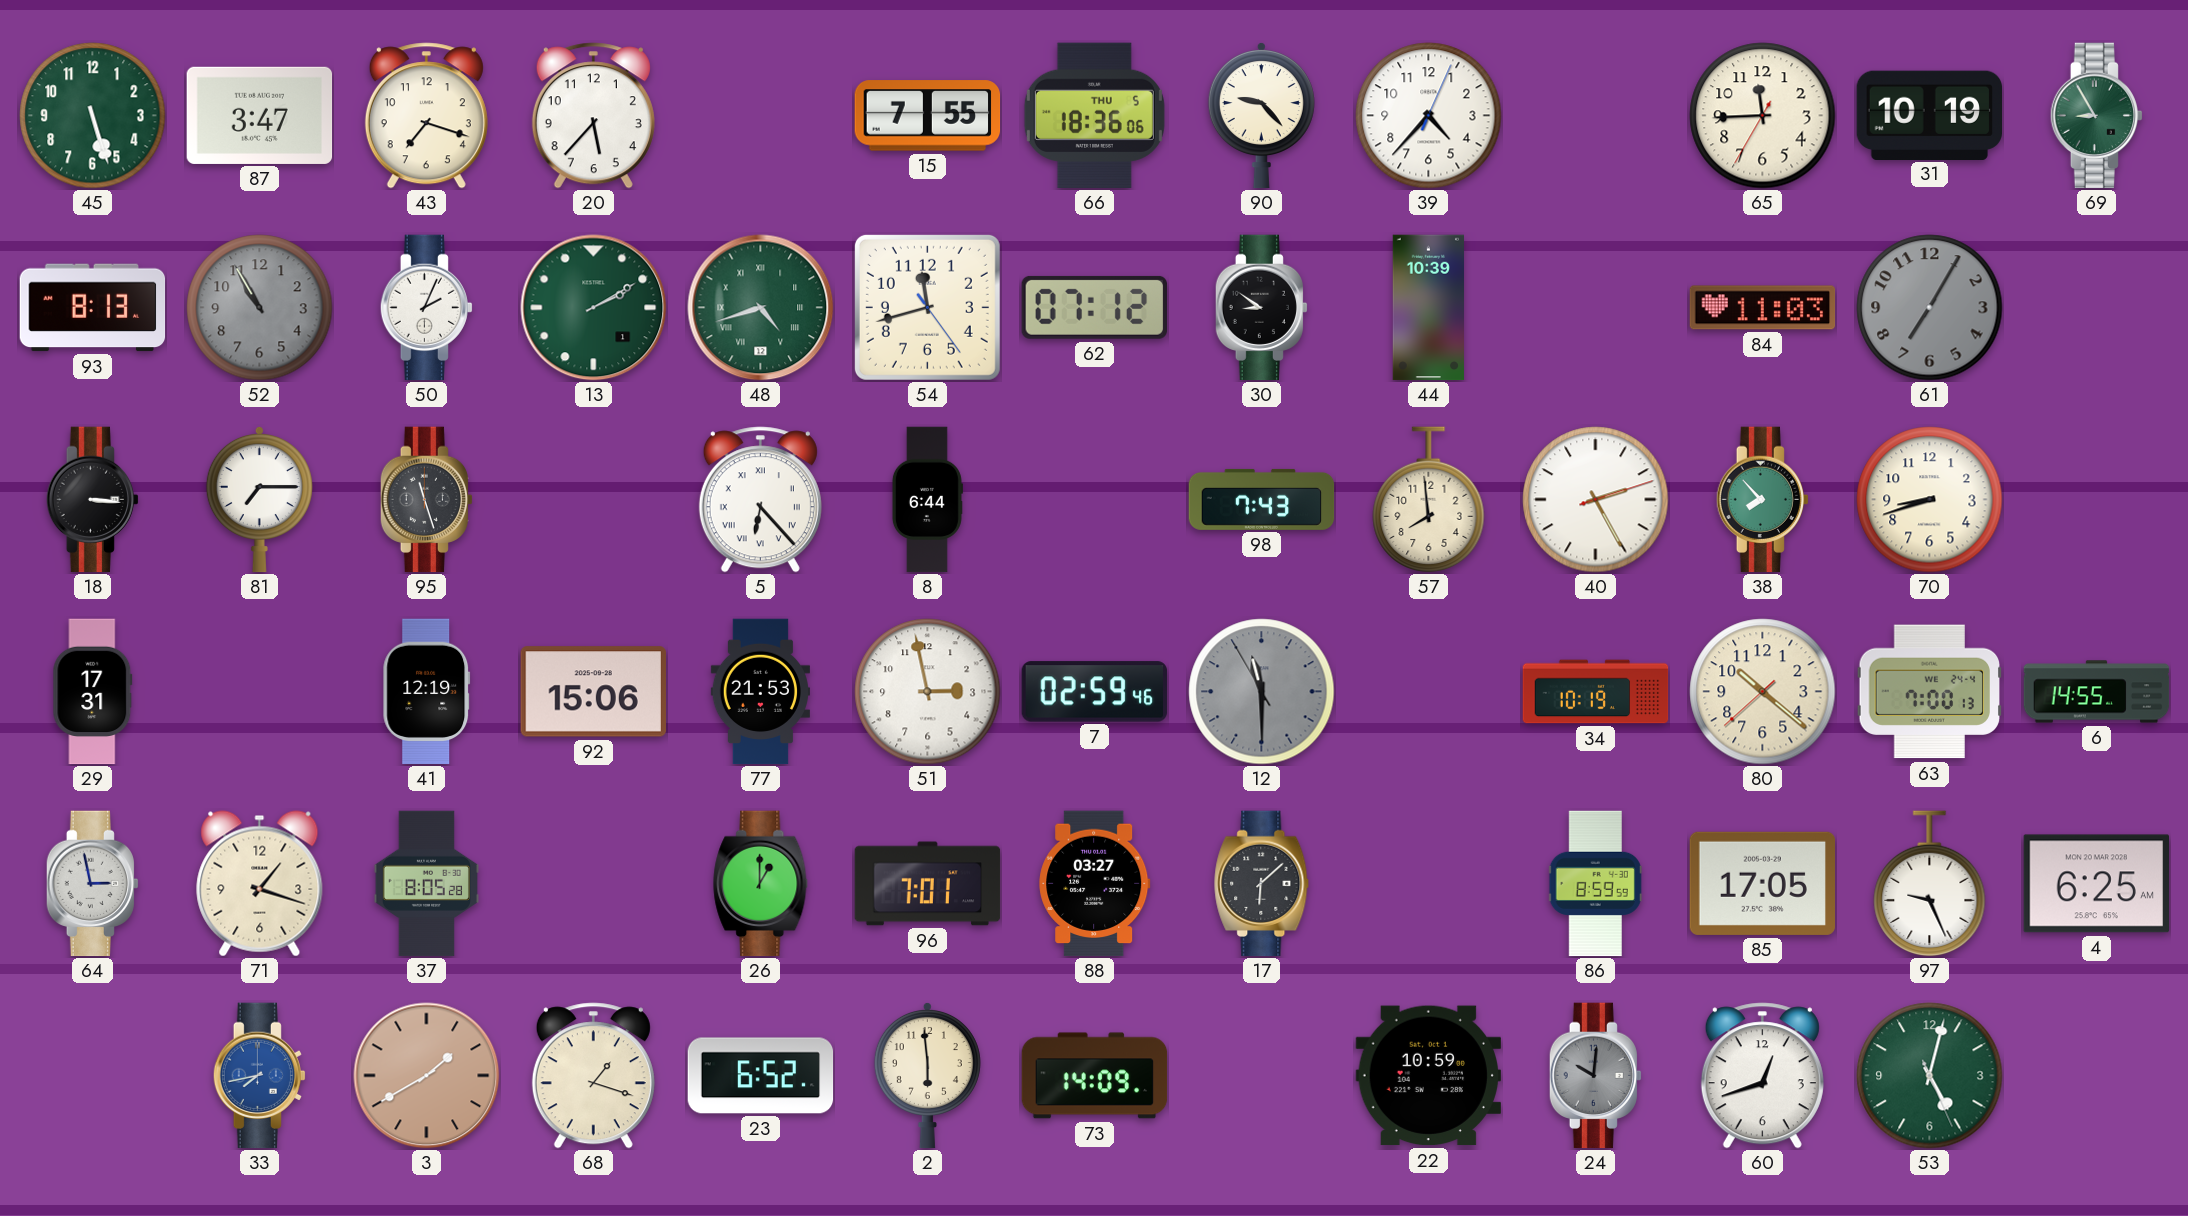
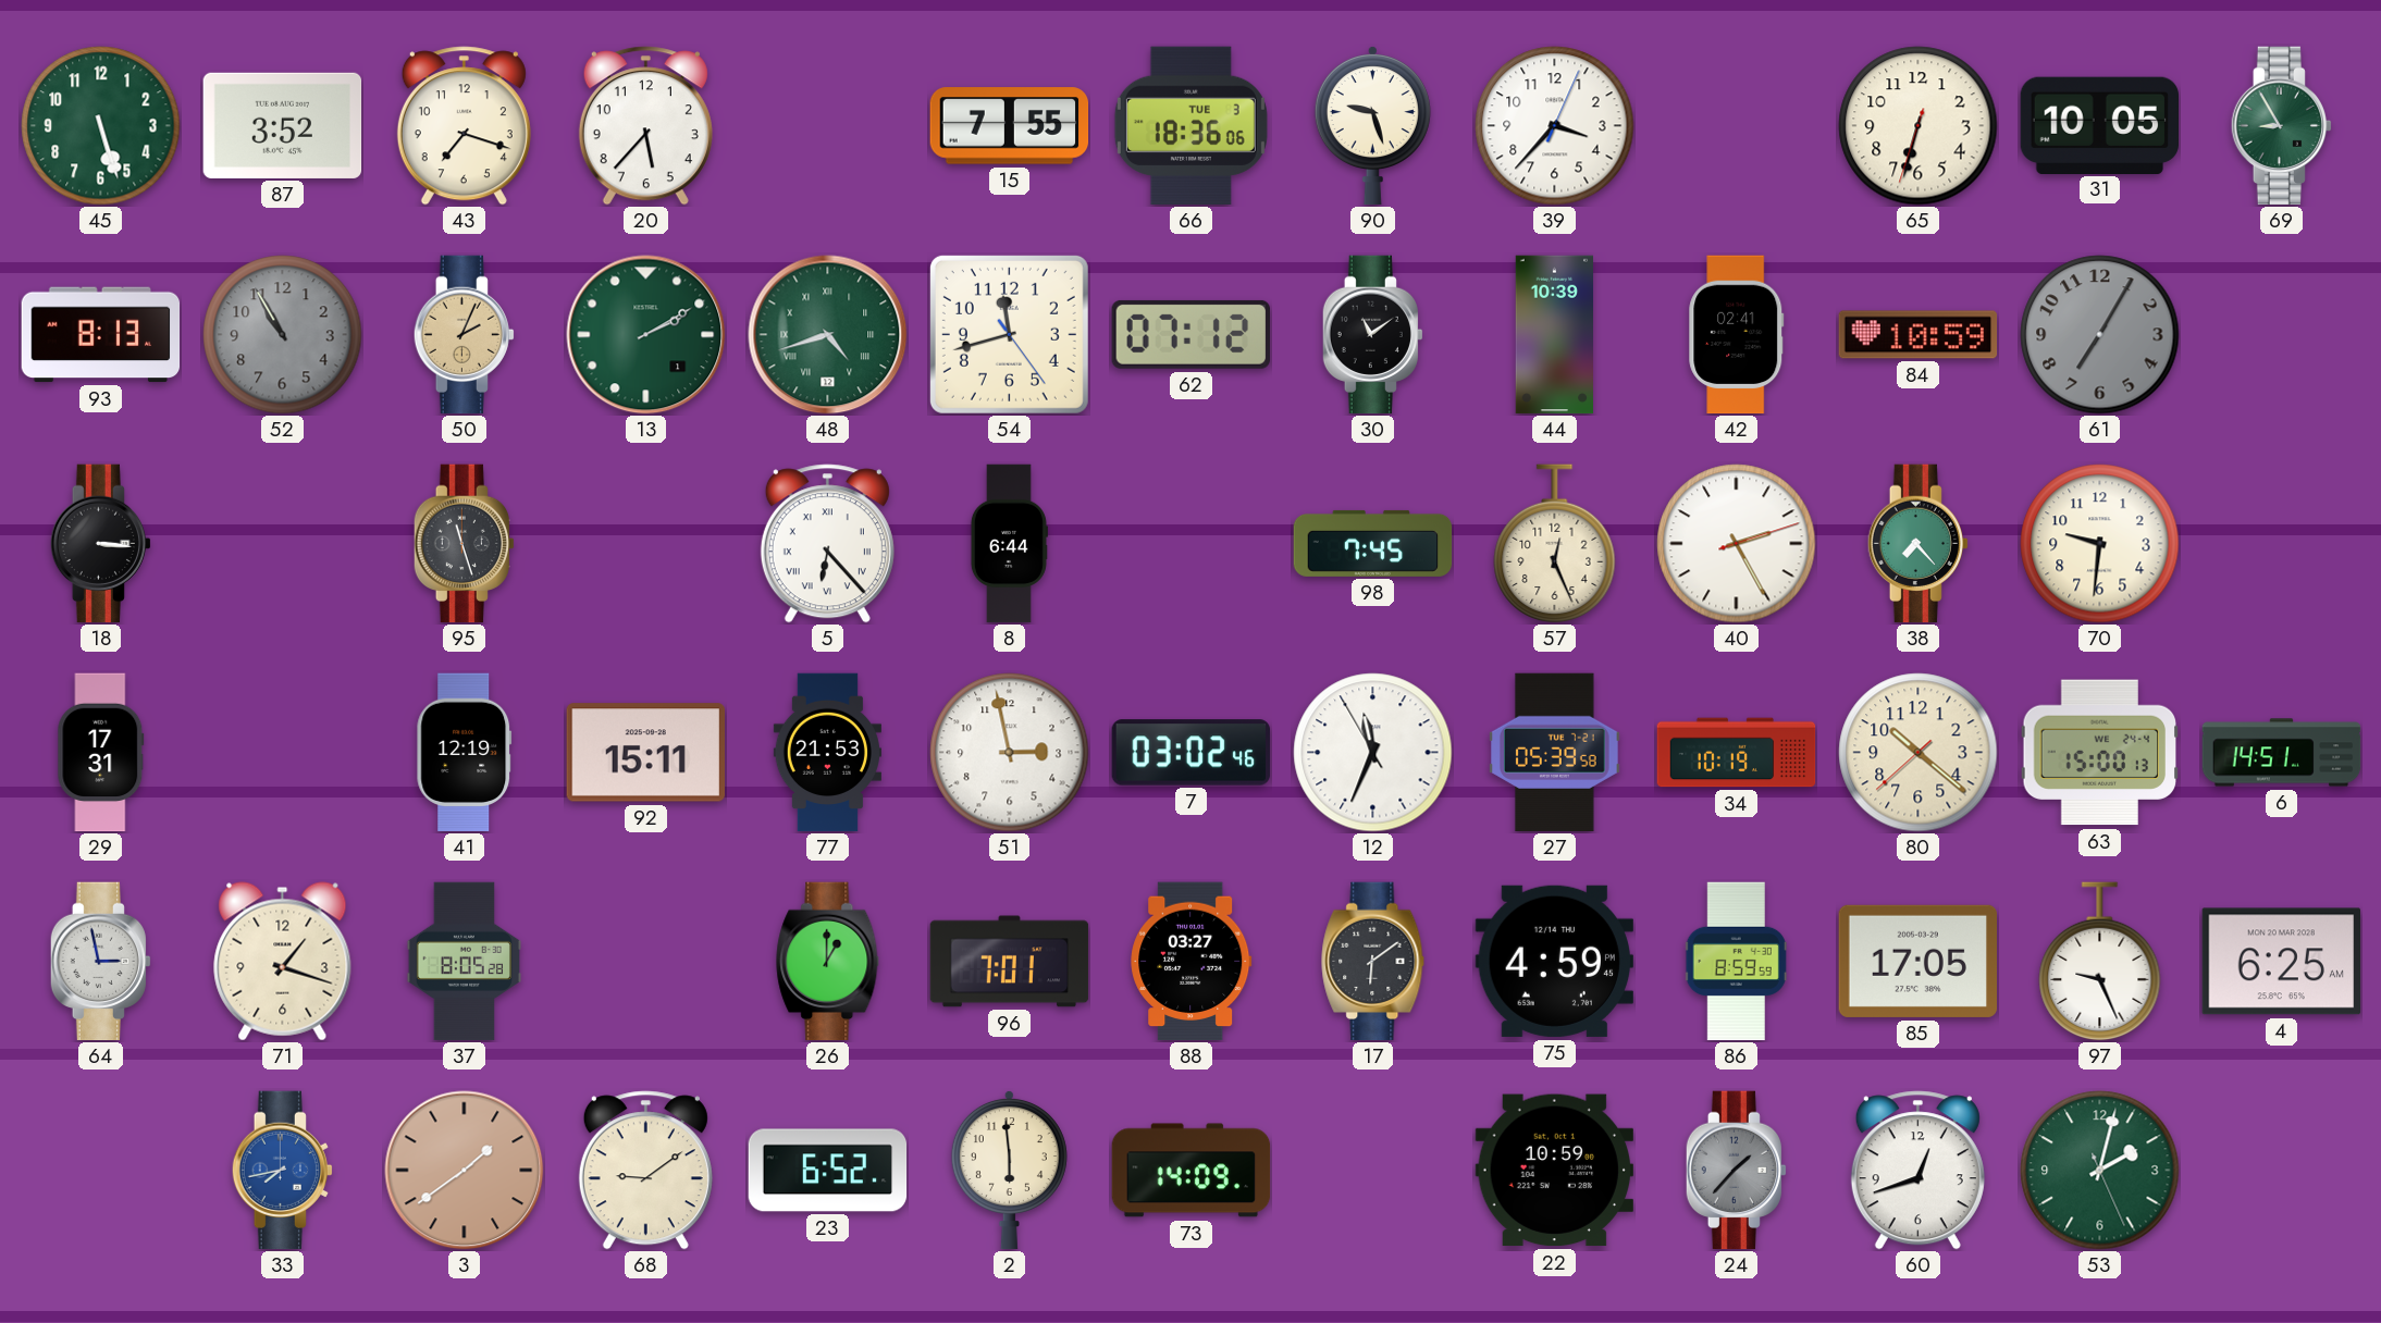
87: 3:47 -> 3:52
66 date: THU 5 -> TUE 3
90: 9:23 -> 9:27
39: 4:37 -> 3:37
65: 11:44 -> 6:32
31: 10:19 -> 10:05
50 dial: white -> champagne
30: 8:51 -> 11:09
42: none -> 02:41
84: 11:03 -> 10:59
81: 7:15 -> none
98: 7:43 -> 7:45
57: 7:59 -> 12:26
38: 7:53 -> 7:23
70: 8:42 -> 9:31
92: 15:06 -> 15:11
7: 02:59 -> 03:02
12: 11:29 -> 11:33
12 dial: grey -> white
27: none -> 05:39
63: 7:00 -> 15:00
6: 14:55 -> 14:51
17: 6:08 -> 6:09
75: none -> 4:59
3: 1:40 -> 1:39
68: 1:18 -> 9:09
24: 10:01 -> 1:37
53: 5:02 -> 2:02
